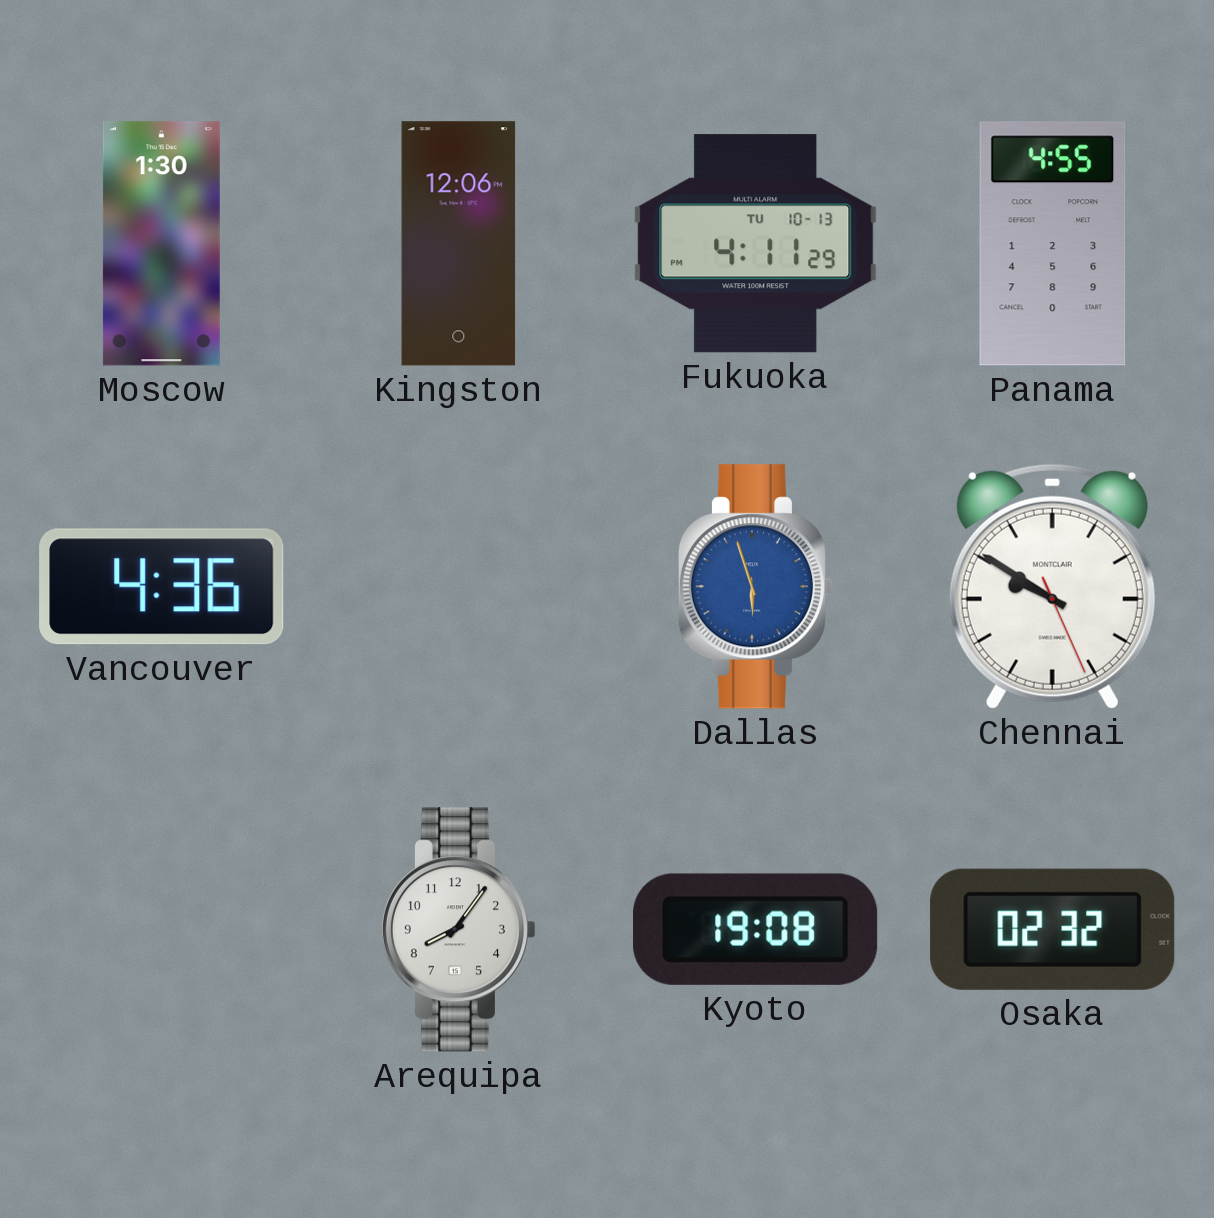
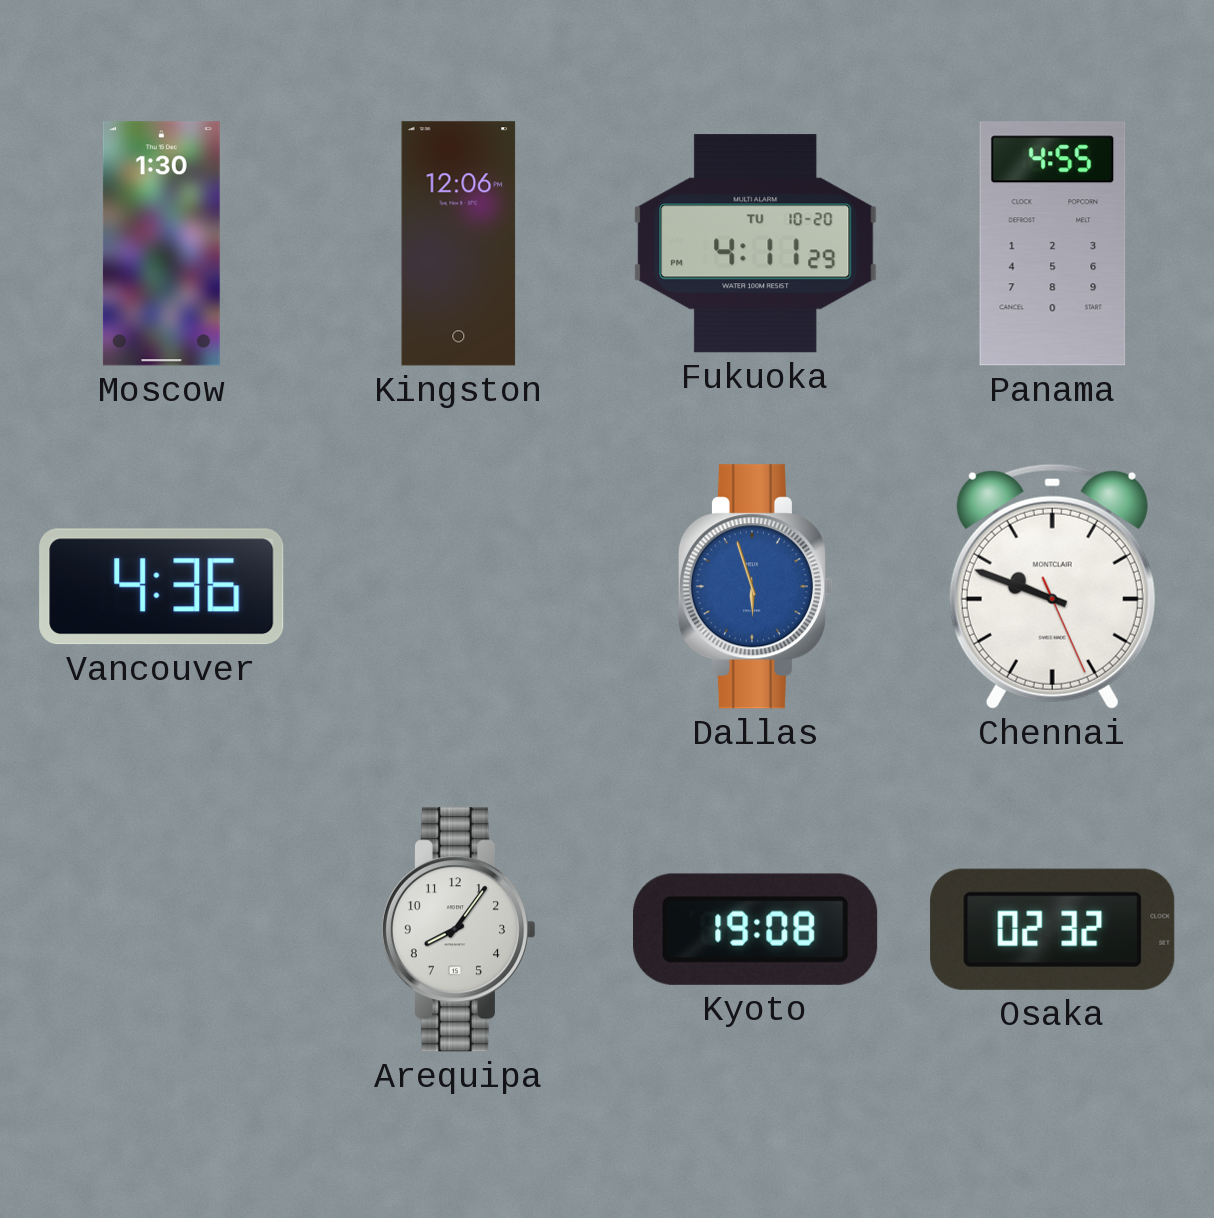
Fukuoka date: TU 10-13 -> TU 10-20
Chennai: 9:50 -> 9:48
